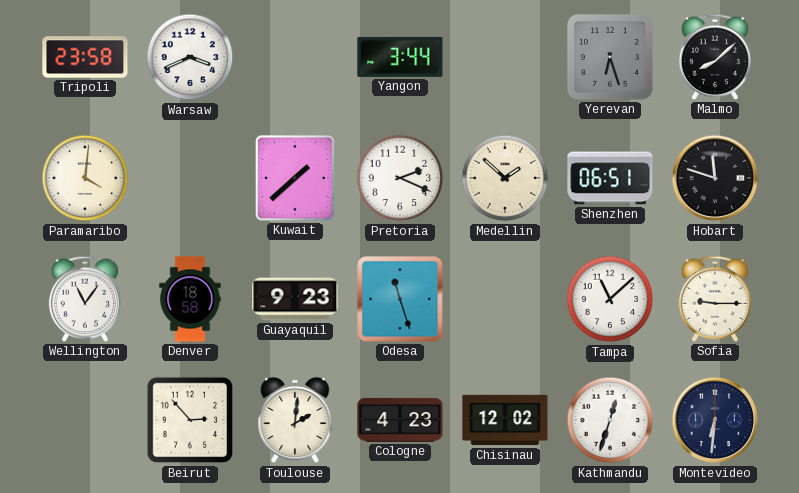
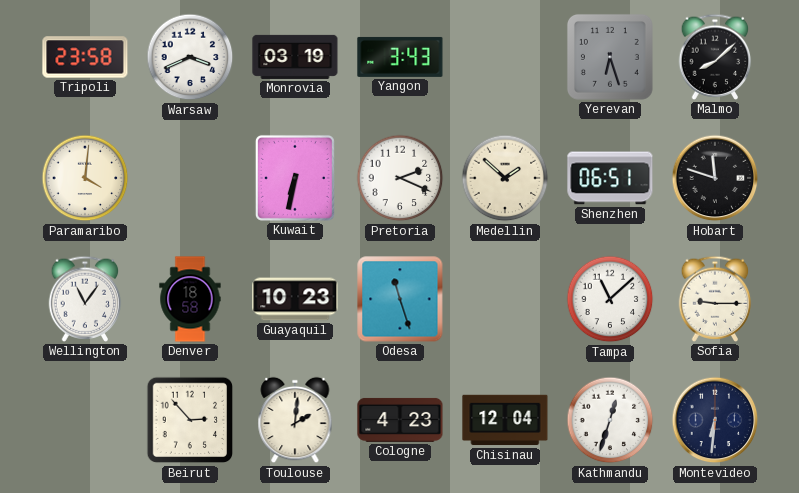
Monrovia: none -> 03:19
Yangon: 3:44 -> 3:43
Kuwait: 1:38 -> 6:32
Guayaquil: 9:23 -> 10:23
Chisinau: 12:02 -> 12:04
